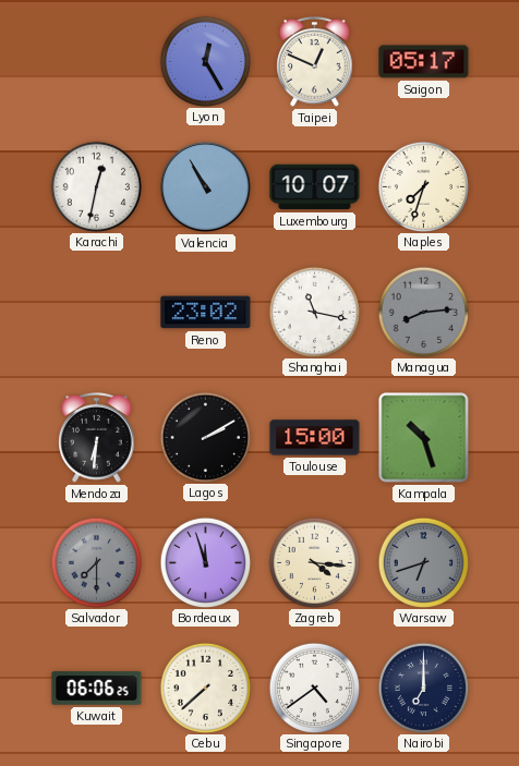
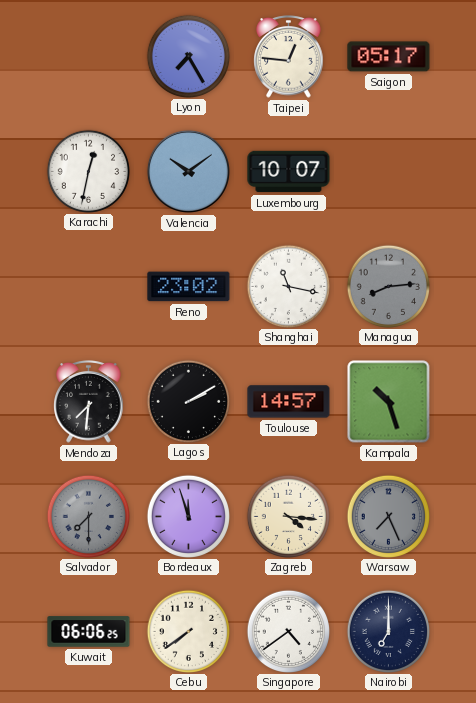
Lyon: 12:25 -> 7:25
Taipei: 12:49 -> 12:46
Valencia: 10:55 -> 10:09
Naples: 7:33 -> none
Mendoza: 6:31 -> 7:31
Toulouse: 15:00 -> 14:57
Warsaw: 6:42 -> 7:26
Cebu: 7:38 -> 7:39
